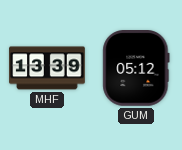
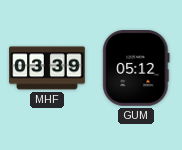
MHF: 13:39 -> 03:39
